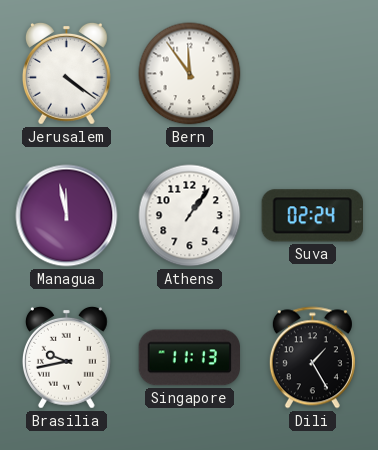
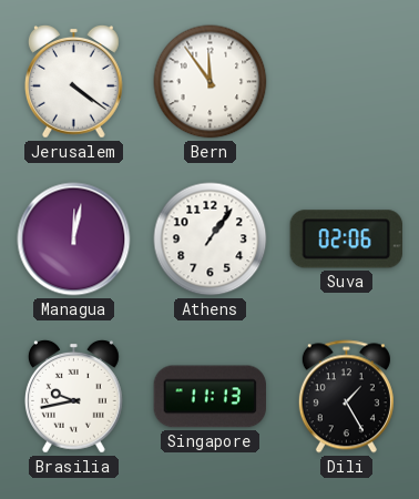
Managua: 11:58 -> 12:02
Suva: 02:24 -> 02:06
